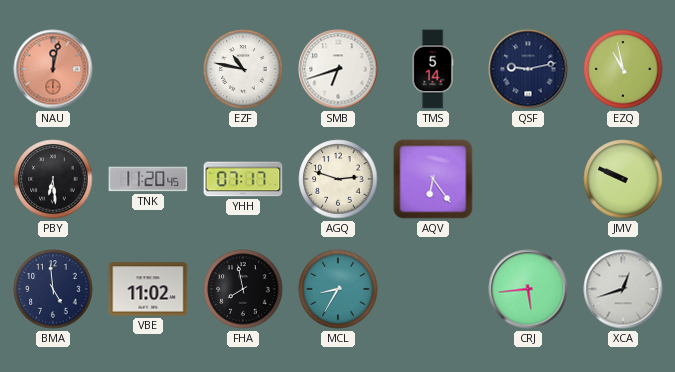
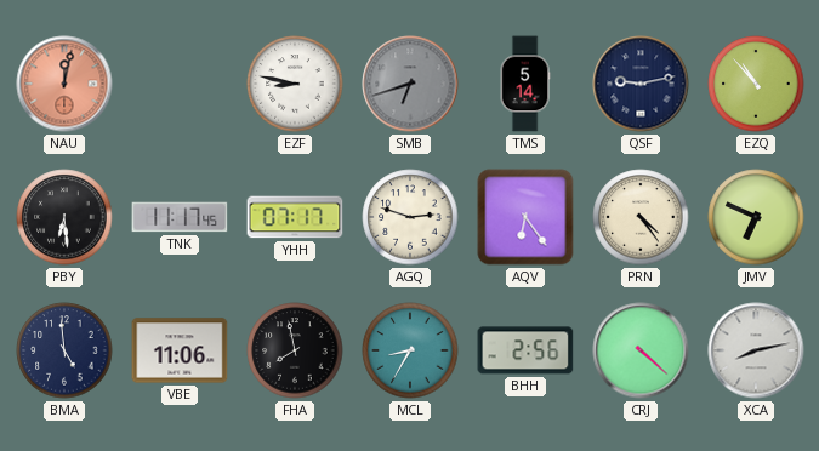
EZF: 10:47 -> 8:47
SMB dial: white -> grey
EZQ: 10:58 -> 10:53
TNK: 11:20 -> 11:17
PRN: none -> 4:24
JMV: 9:49 -> 6:49
VBE: 11:02 -> 11:06
BHH: none -> 2:56
CRJ: 5:44 -> 4:22
XCA: 12:42 -> 8:13
